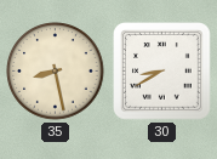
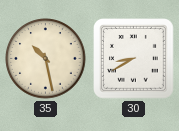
35: 8:28 -> 10:28
